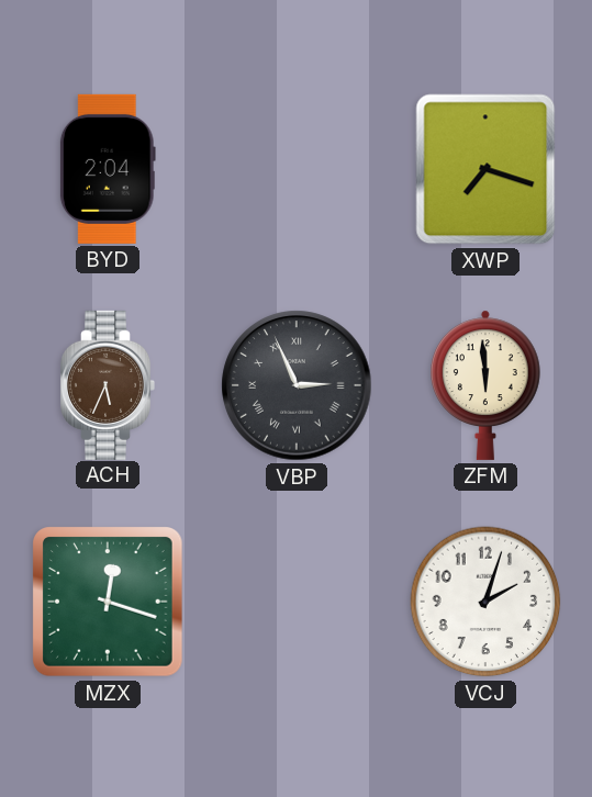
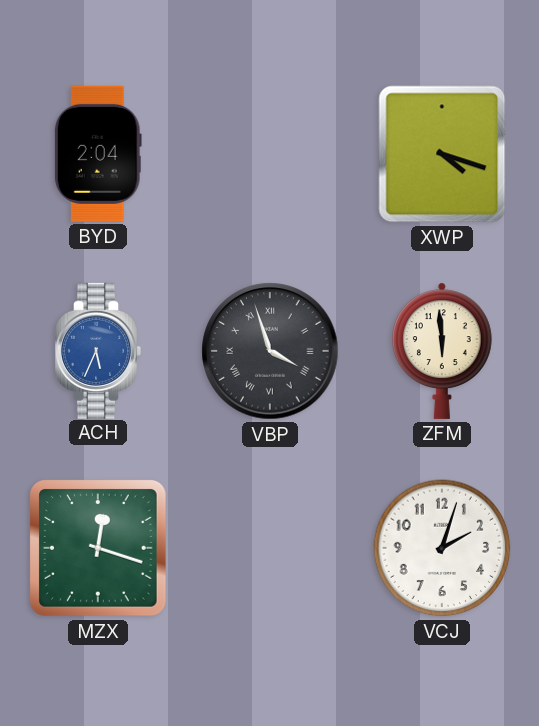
XWP: 7:18 -> 4:18
ACH dial: brown -> blue
VBP: 2:56 -> 3:57
